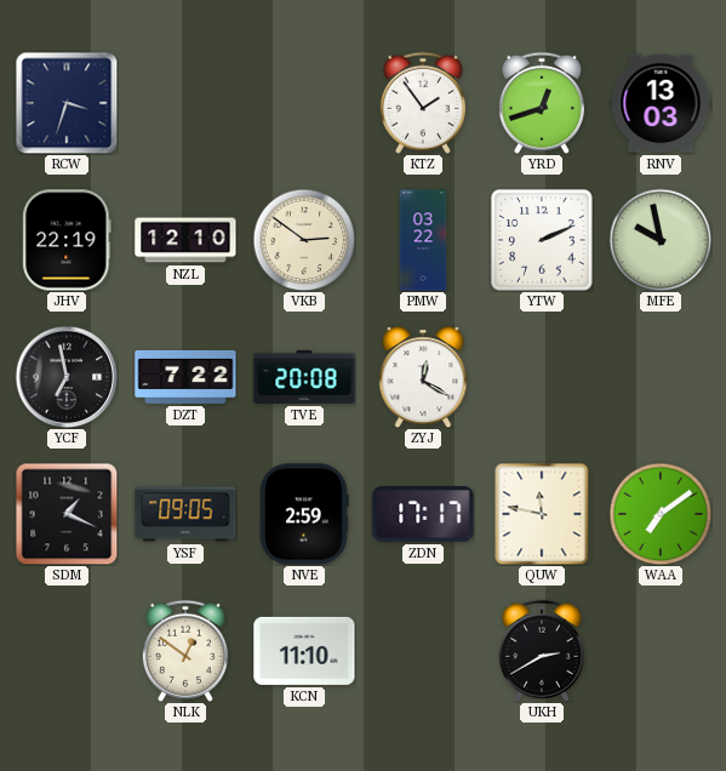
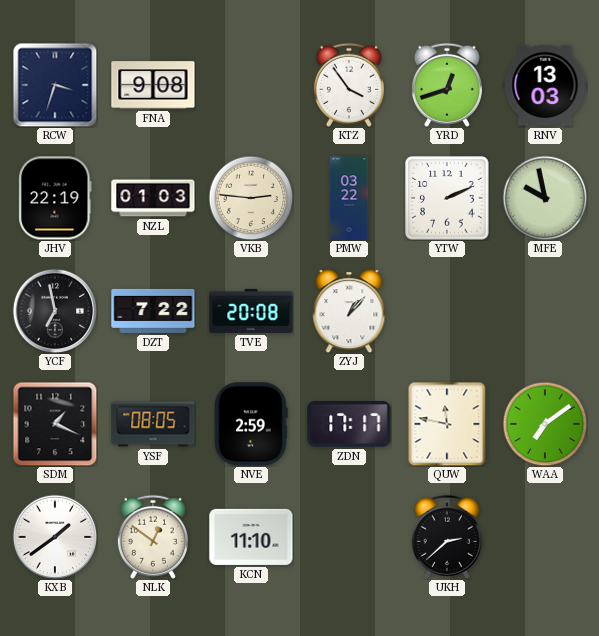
FNA: none -> 9:08
KTZ: 1:54 -> 3:54
NZL: 12:10 -> 01:03
VKB: 2:51 -> 2:46
ZYJ: 12:20 -> 1:07
YSF: 09:05 -> 08:05
KXB: none -> 1:39
UKH: 2:40 -> 2:38
